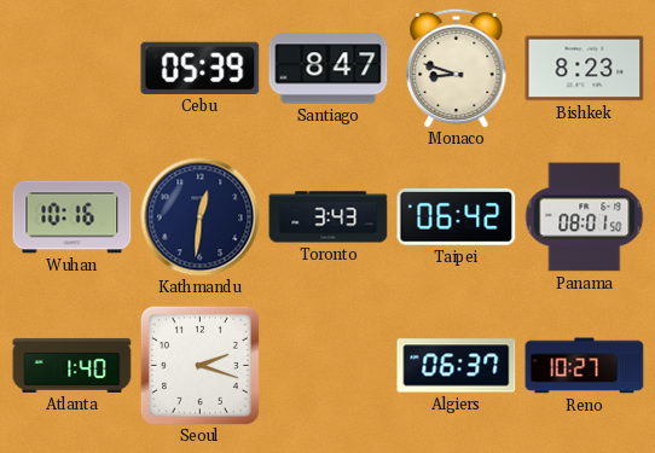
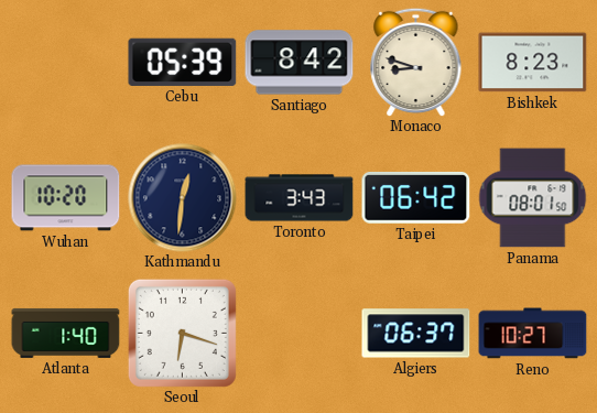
Santiago: 8:47 -> 8:42
Wuhan: 10:16 -> 10:20
Seoul: 2:18 -> 6:18
